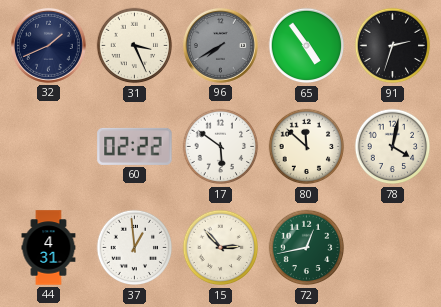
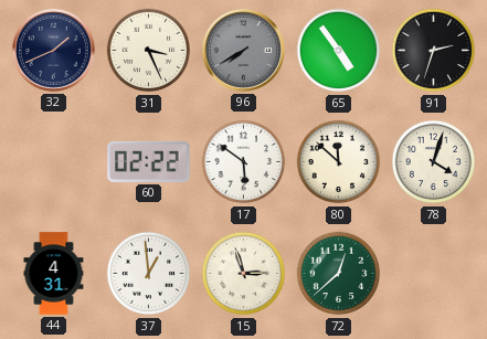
78: 4:02 -> 4:03
15: 2:53 -> 2:57
72: 12:43 -> 12:38
